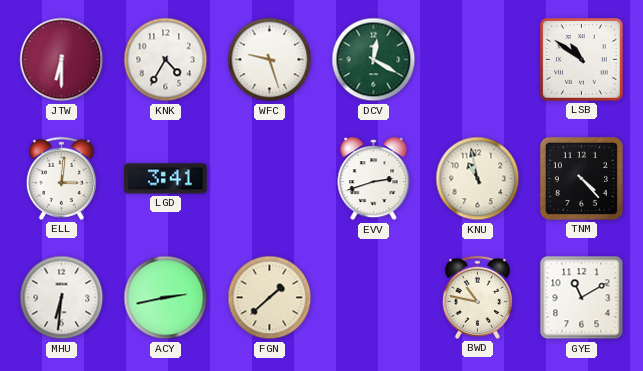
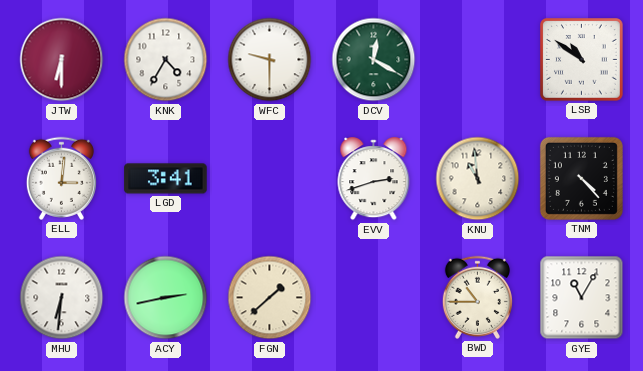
WFC: 9:27 -> 9:30
KNU: 10:58 -> 10:59
BWD: 10:47 -> 10:45
GYE: 11:10 -> 11:05
